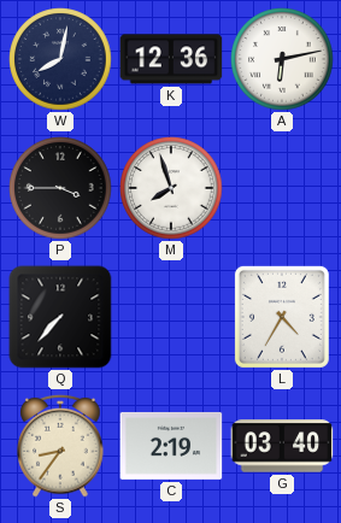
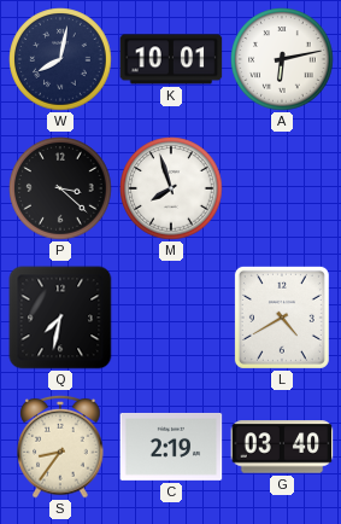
K: 12:36 -> 10:01
P: 3:45 -> 3:22
Q: 7:37 -> 7:32
L: 4:35 -> 4:40
